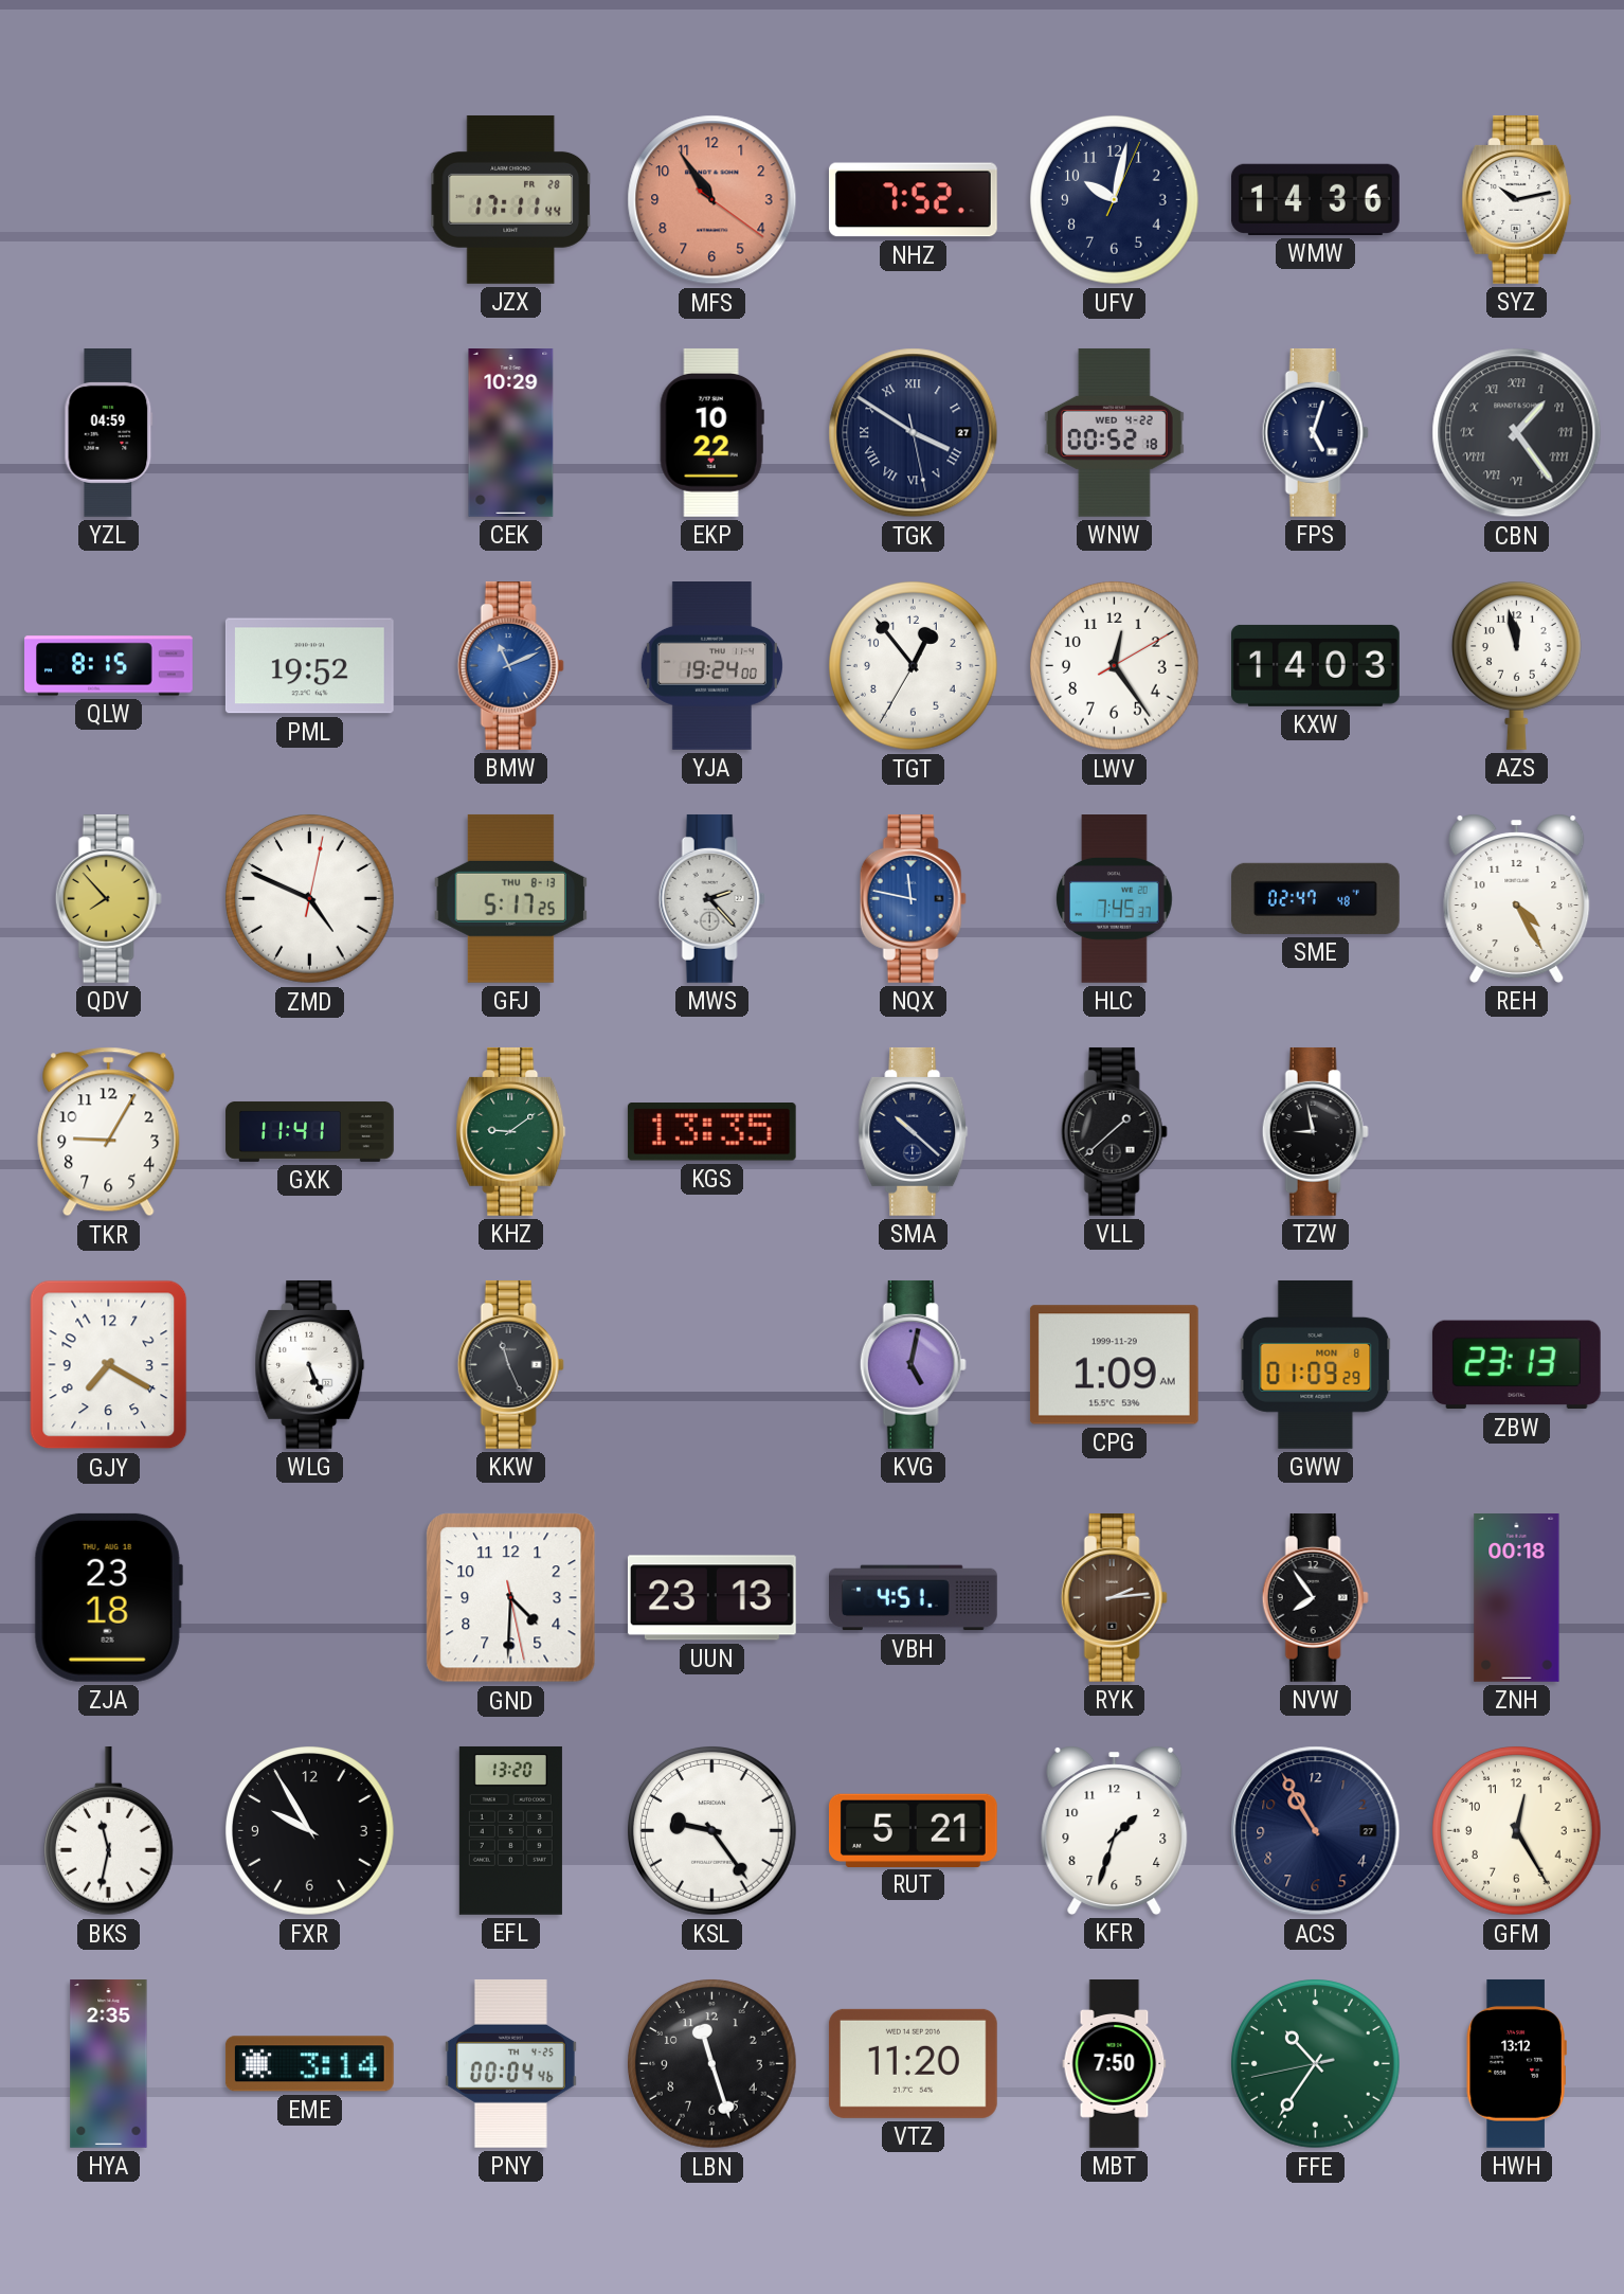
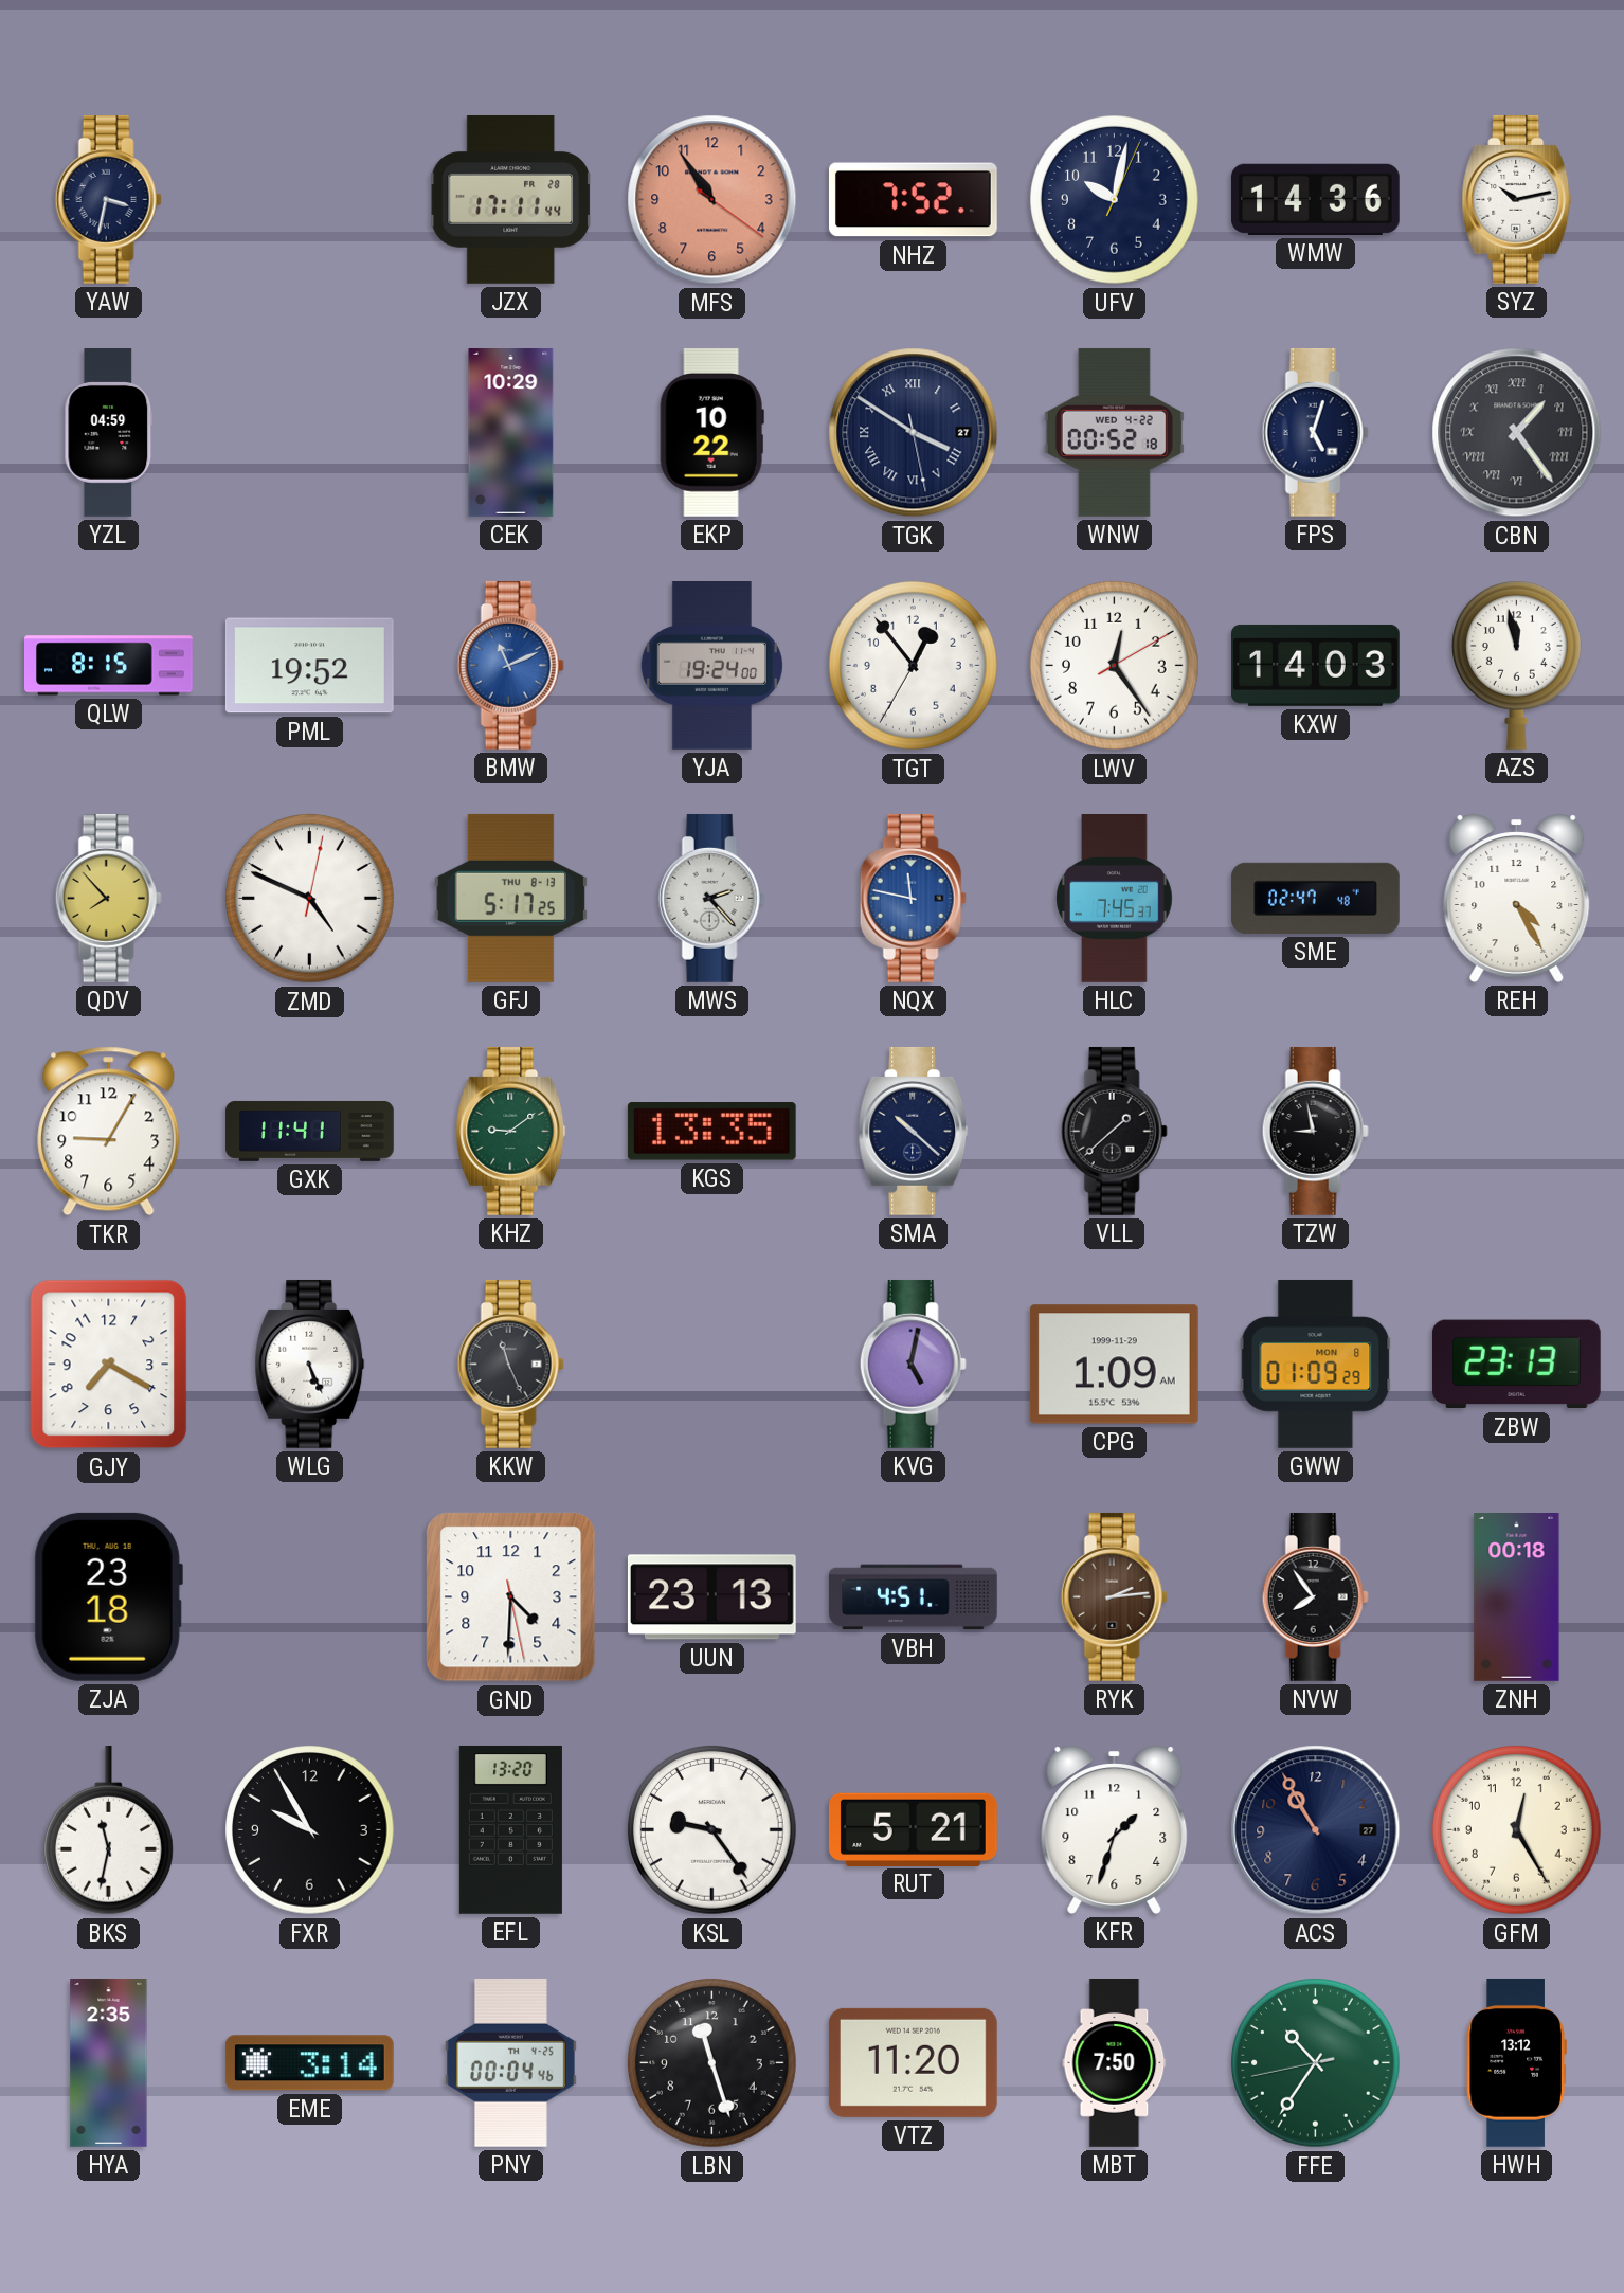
YAW: none -> 3:32
